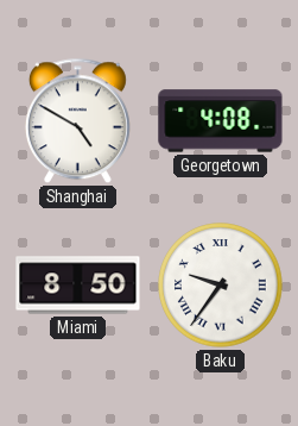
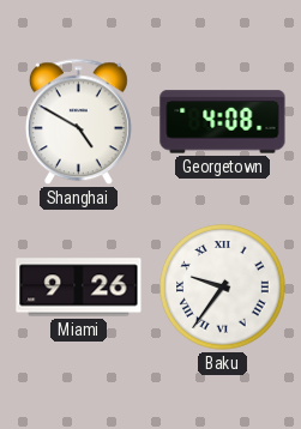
Miami: 8:50 -> 9:26
